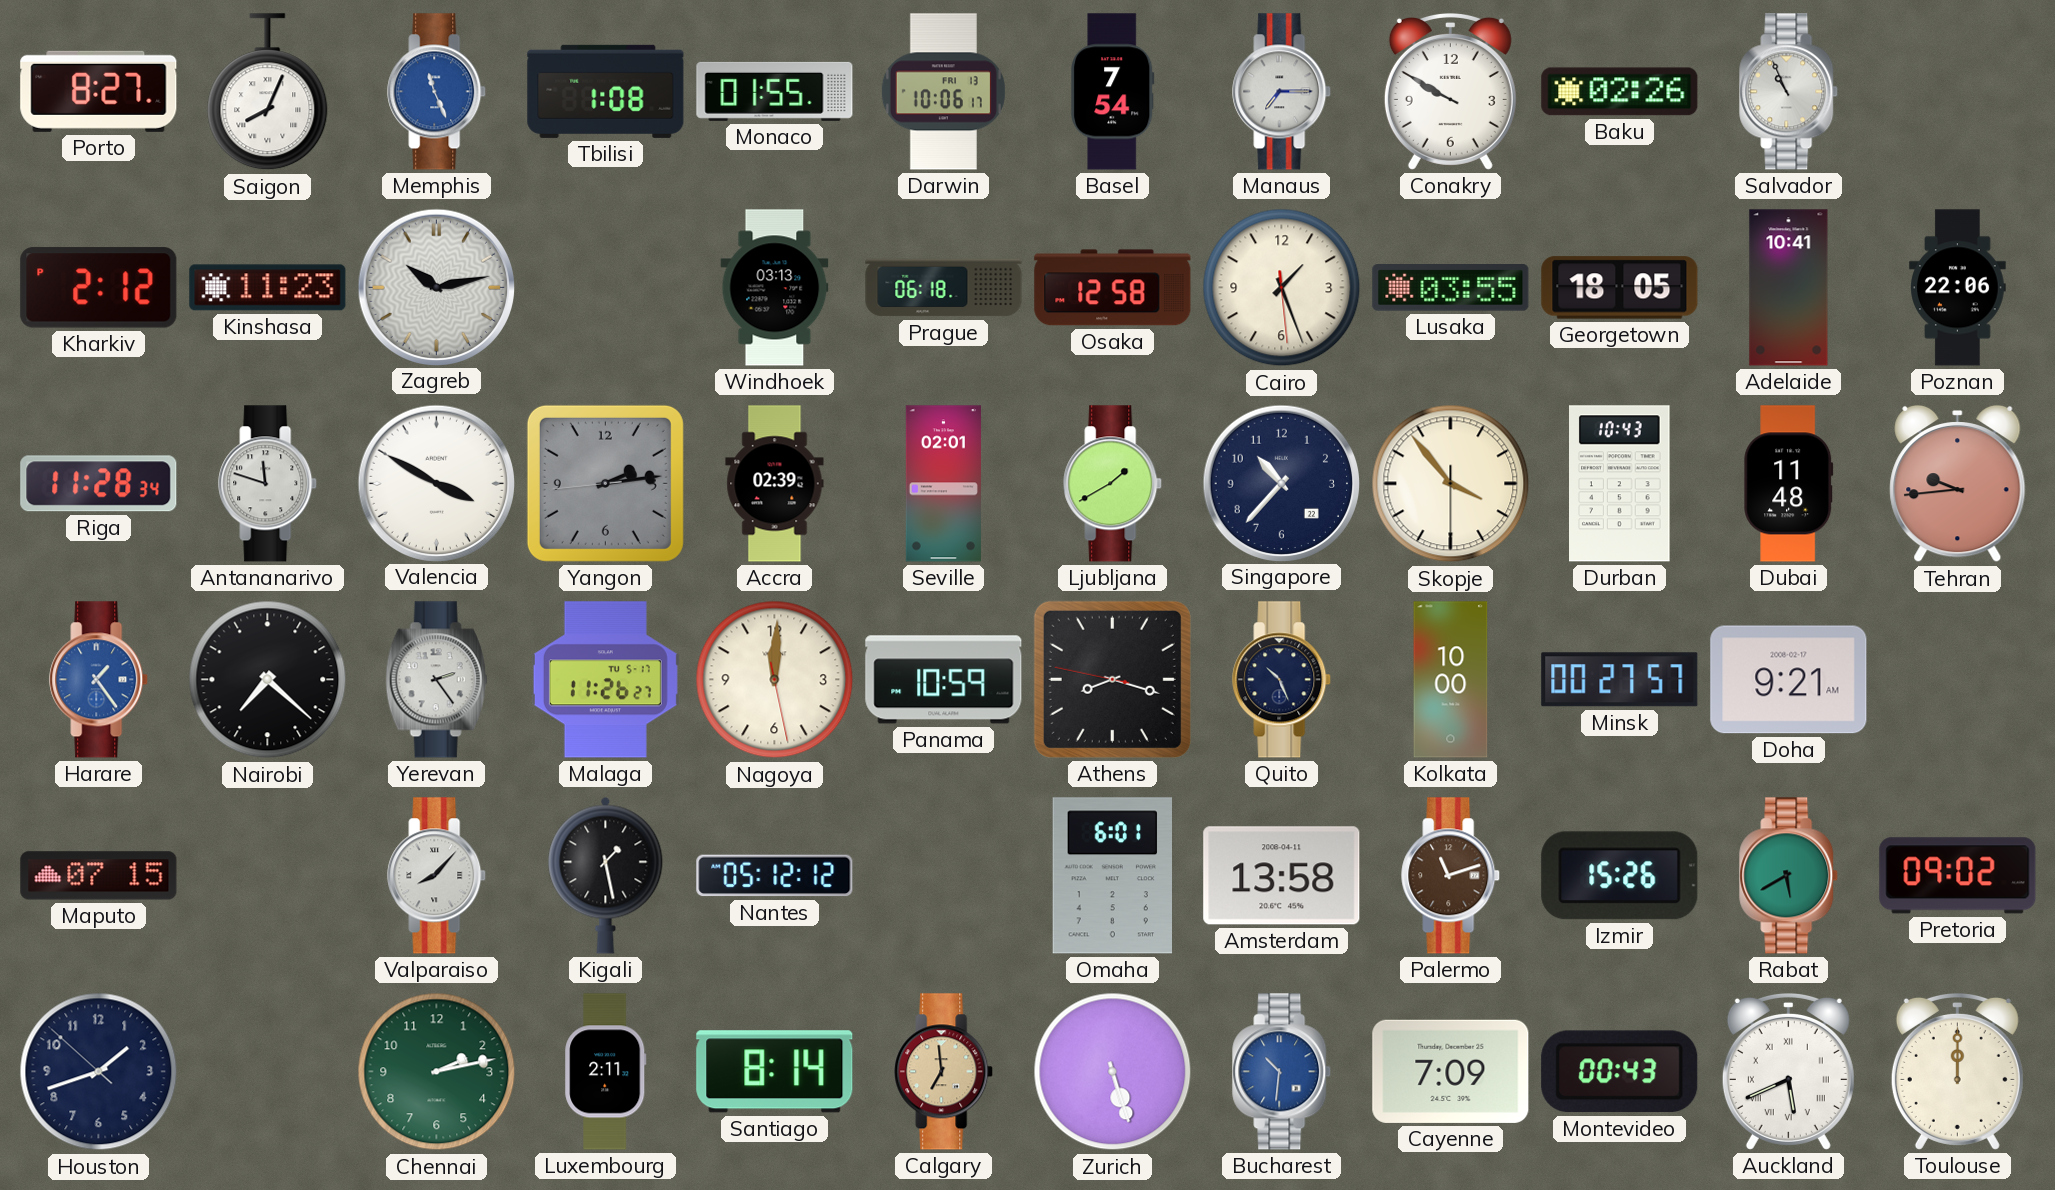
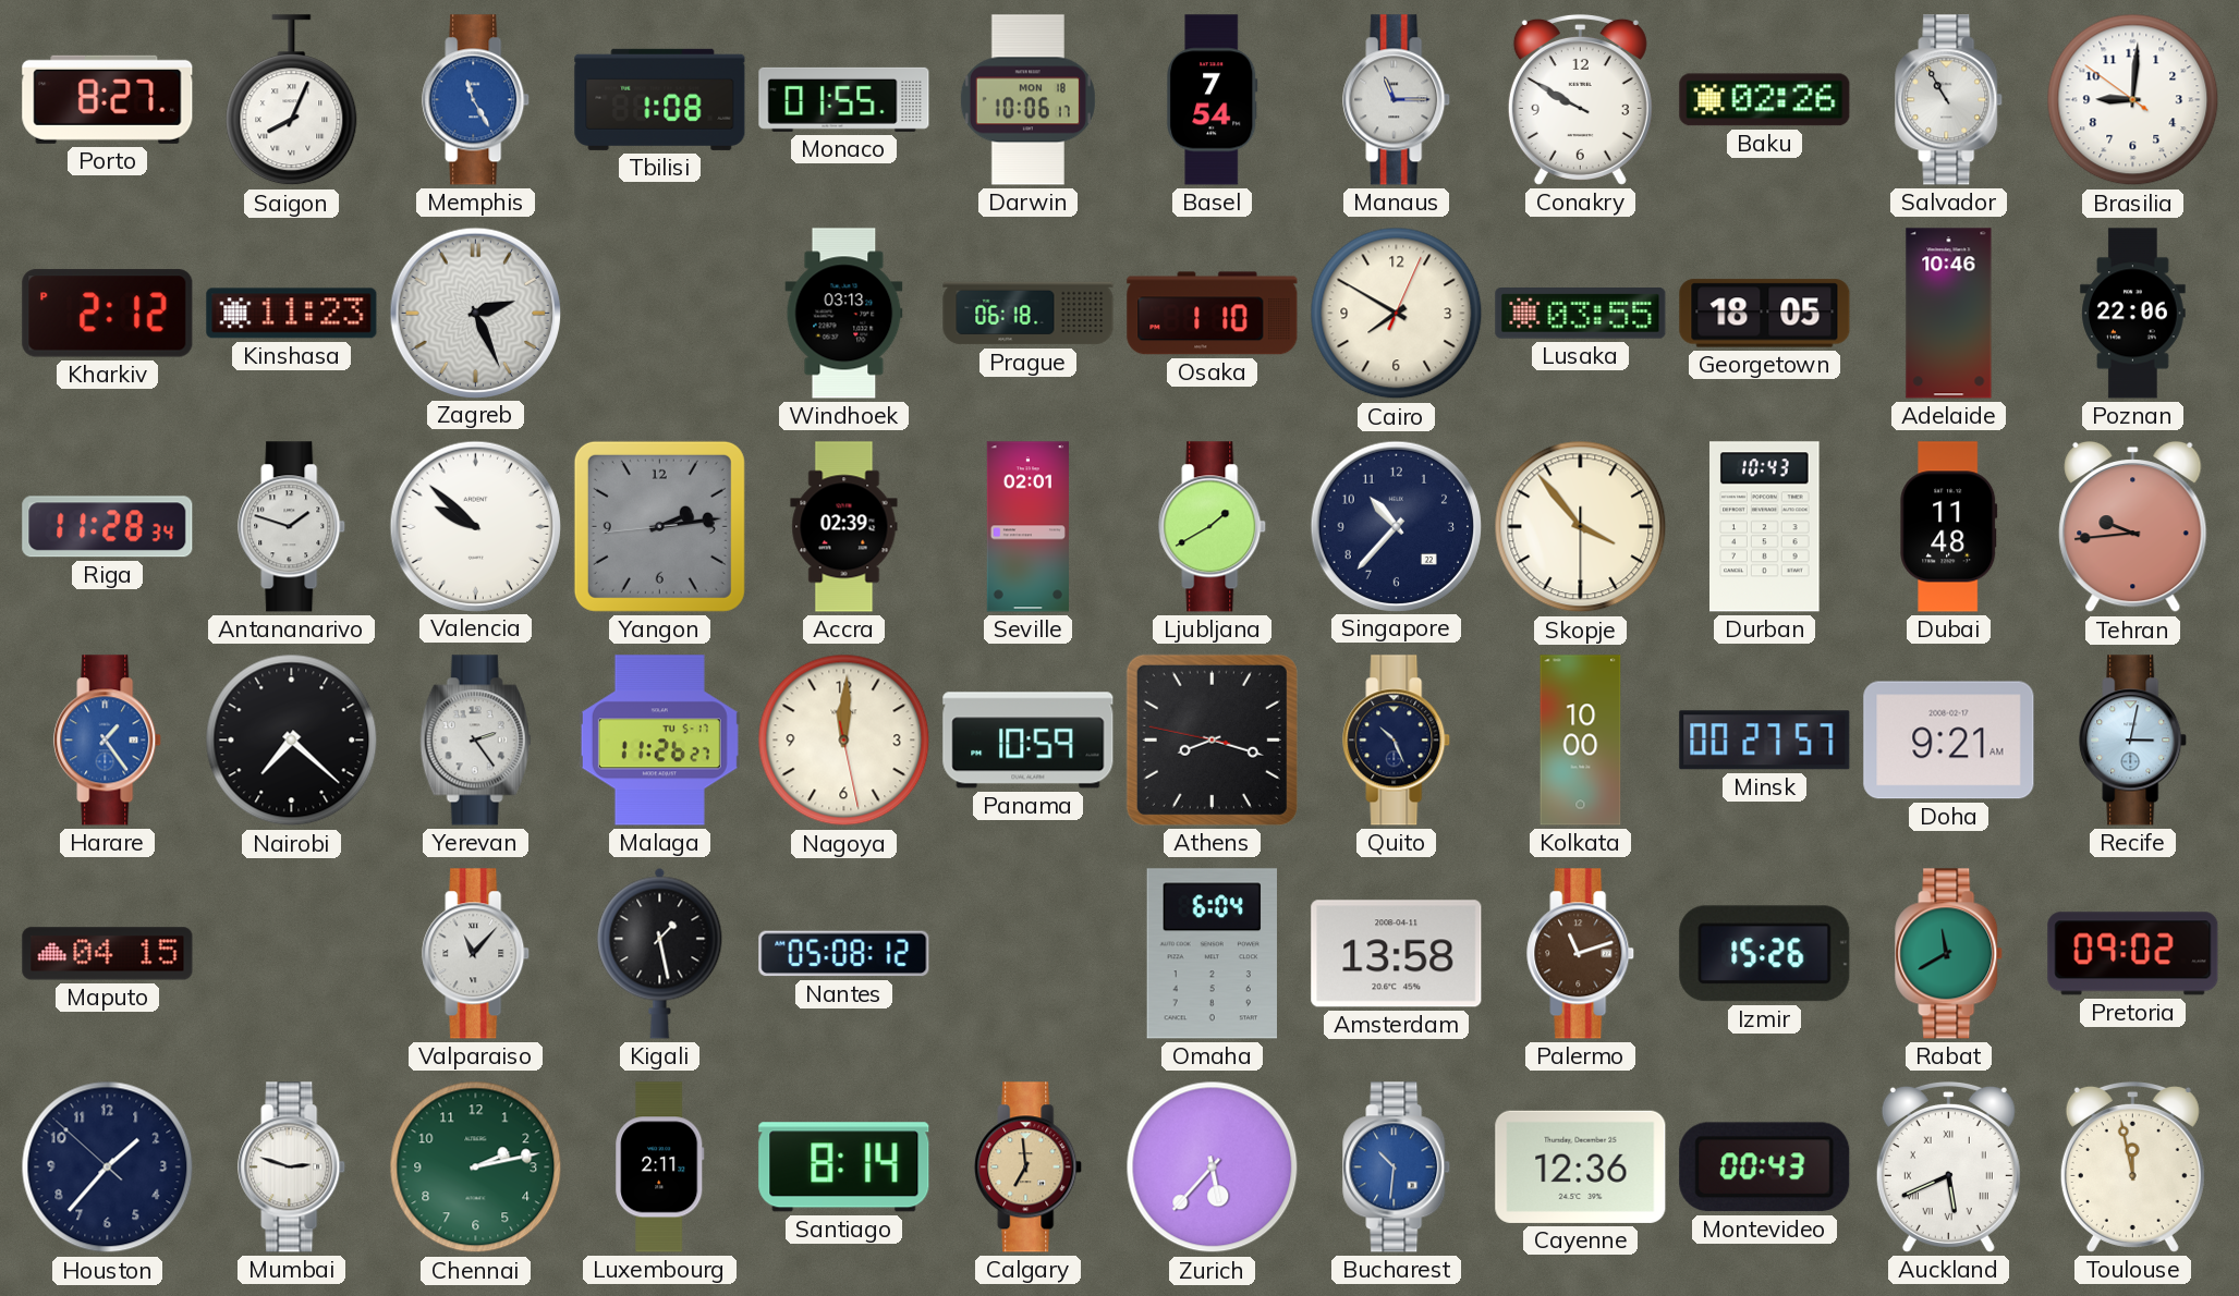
Memphis: 11:26 -> 11:25
Darwin date: FRI 13 -> MON 18
Manaus: 7:15 -> 11:15
Salvador: 10:56 -> 10:55
Brasilia: none -> 9:00
Zagreb: 10:13 -> 2:26
Osaka: 12:58 -> 1:10
Cairo: 1:26 -> 7:50
Adelaide: 10:41 -> 10:46
Antananarivo: 11:48 -> 1:48
Valencia: 3:50 -> 9:52
Recife: none -> 3:02
Maputo: 07:15 -> 04:15
Valparaiso: 8:07 -> 11:07
Nantes: 05:12 -> 05:08
Omaha: 6:01 -> 6:04
Rabat: 5:40 -> 11:40
Houston: 1:41 -> 1:36
Mumbai: none -> 2:48
Zurich: 5:27 -> 5:37
Cayenne: 7:09 -> 12:36
Toulouse: 12:00 -> 11:58
